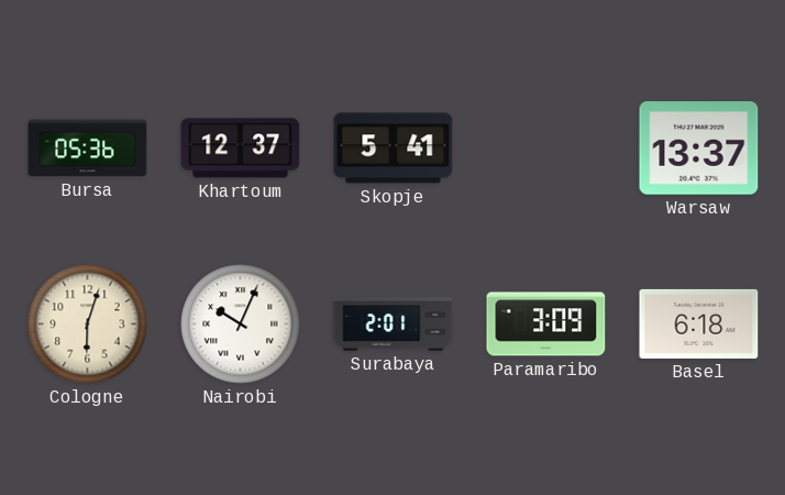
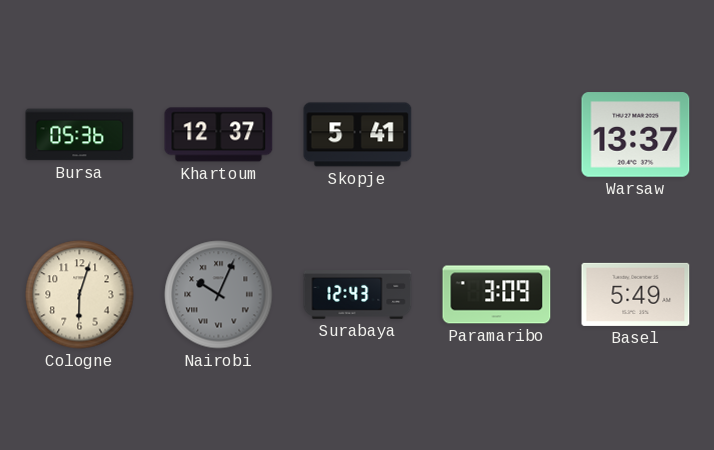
Nairobi dial: white -> grey
Surabaya: 2:01 -> 12:43
Basel: 6:18 -> 5:49
